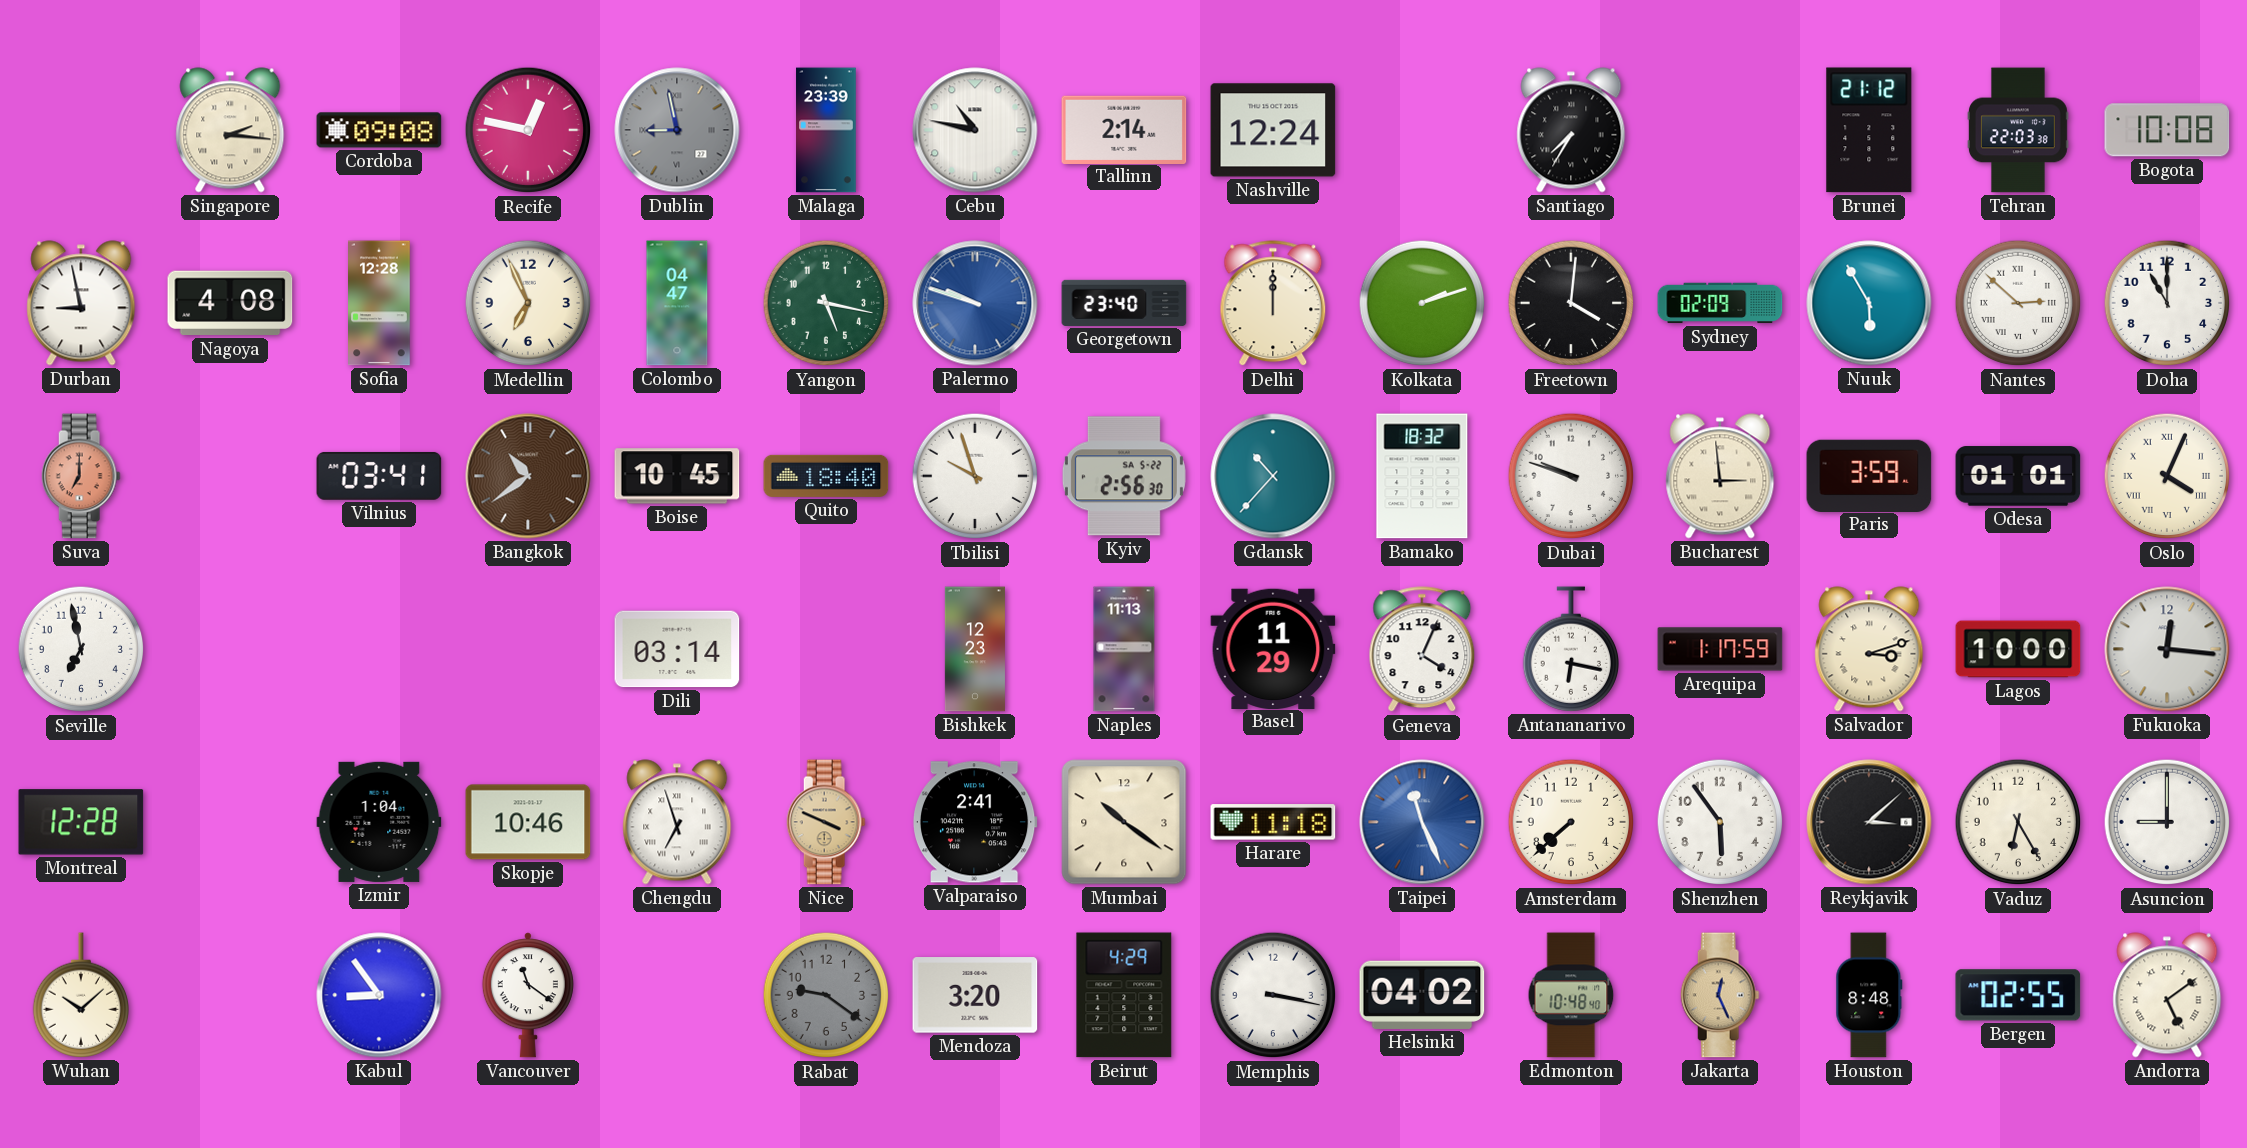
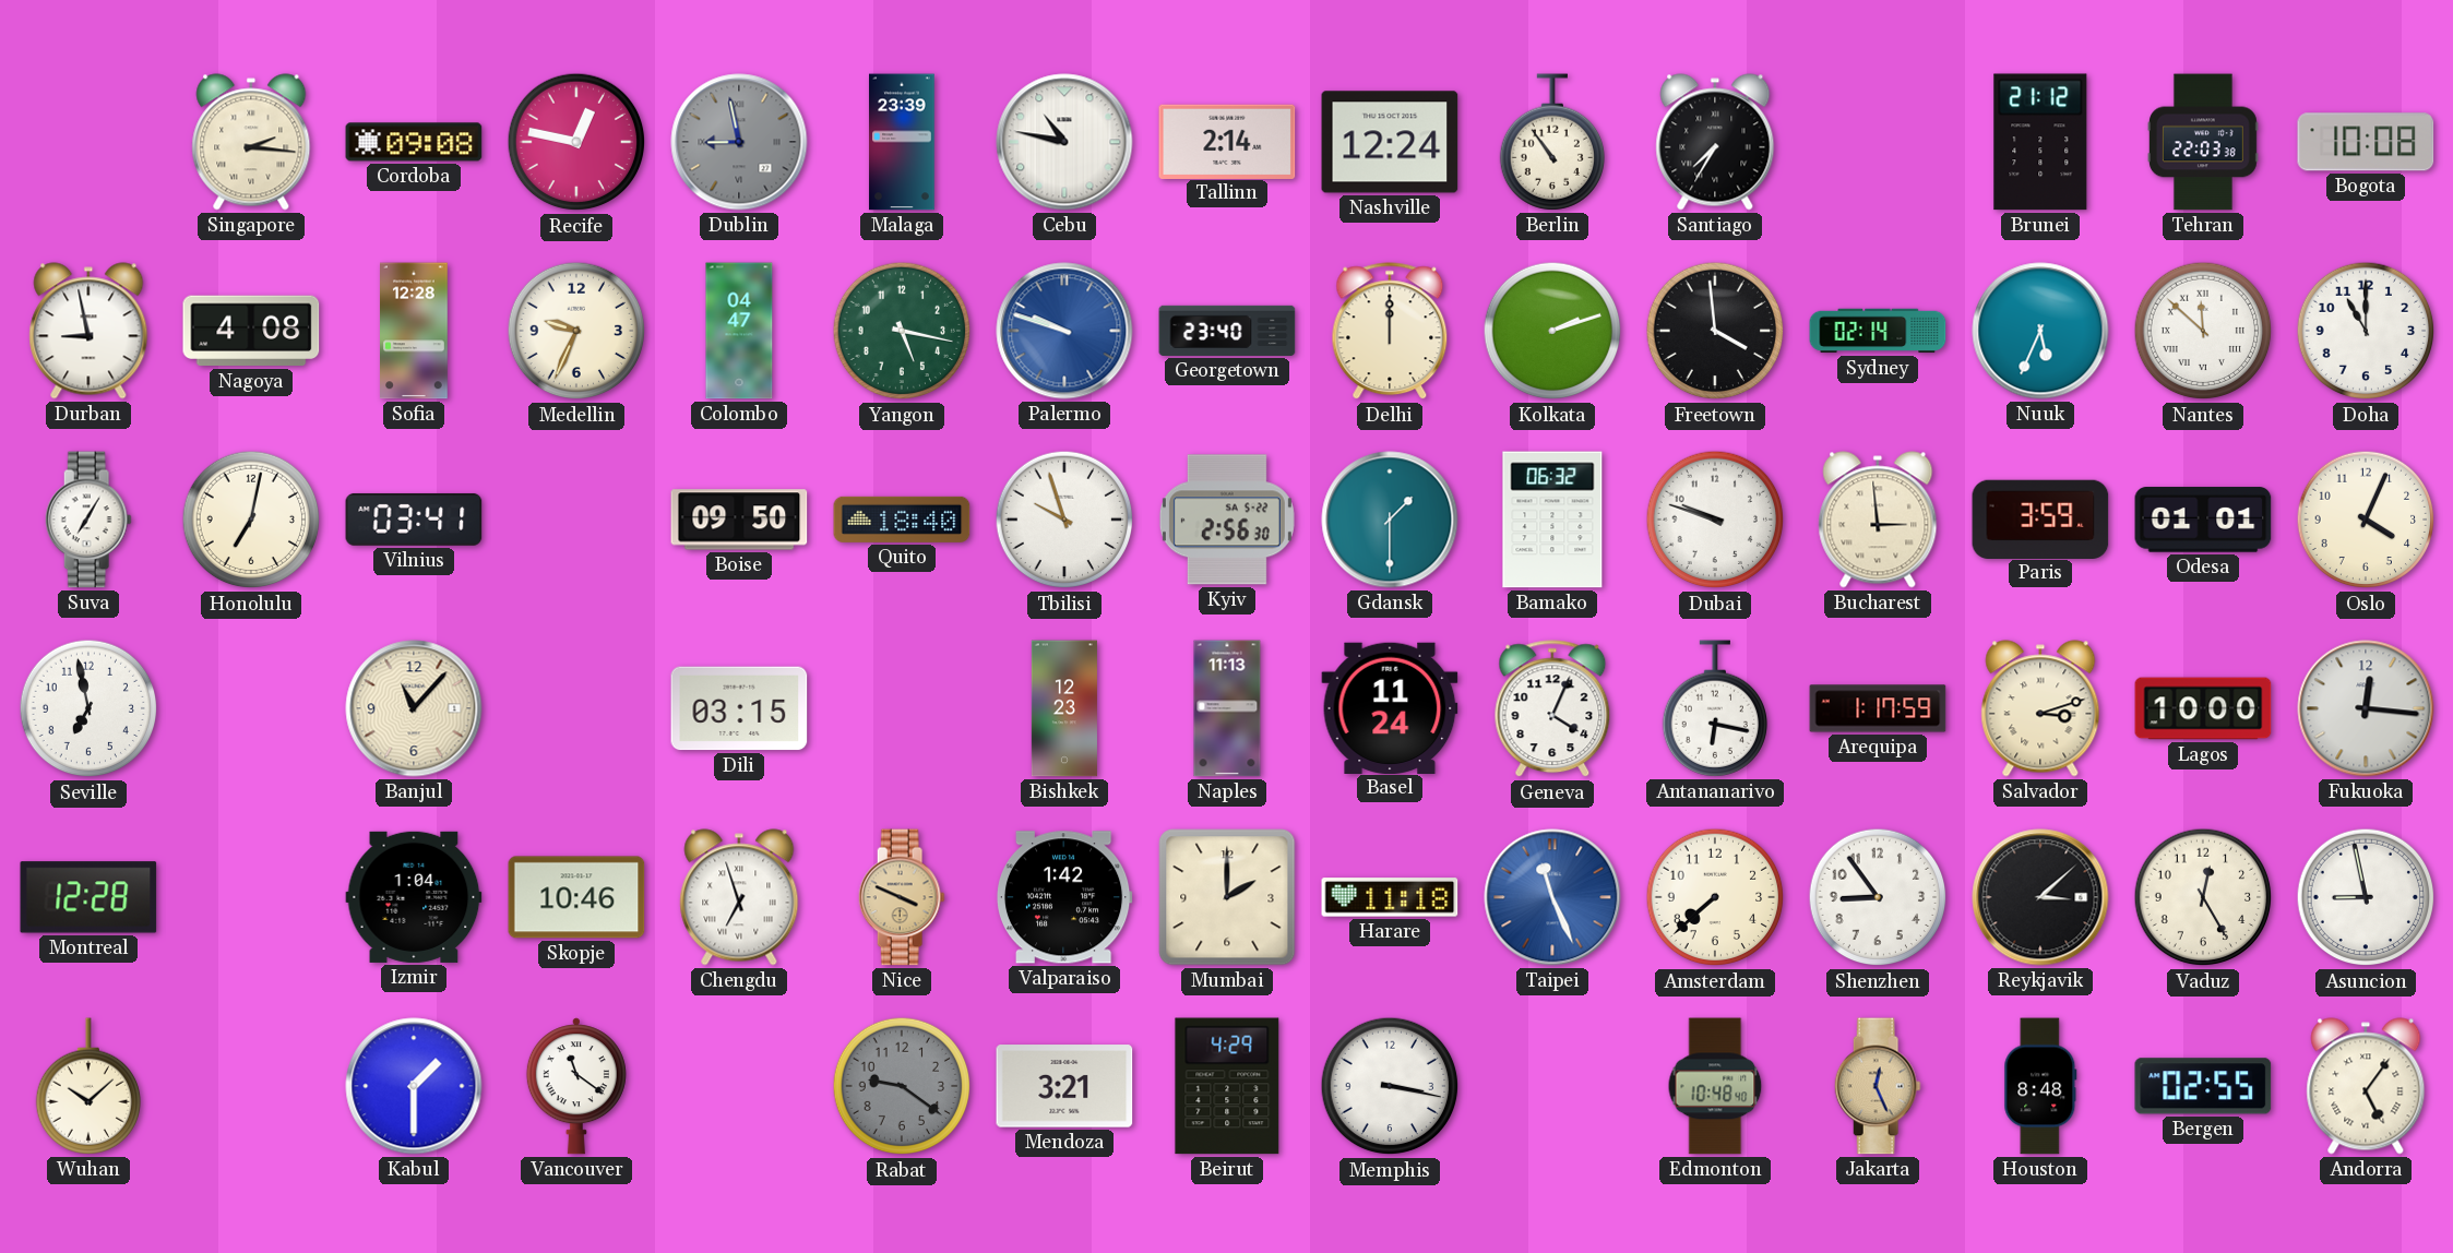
Berlin: none -> 10:54
Medellin: 6:56 -> 9:34
Freetown: 4:01 -> 3:59
Sydney: 02:09 -> 02:14
Nuuk: 5:55 -> 5:34
Nantes: 2:52 -> 11:52
Suva: 7:00 -> 7:05
Suva dial: salmon -> white
Honolulu: none -> 7:02
Bangkok: 10:39 -> none
Boise: 10:45 -> 09:50
Gdansk: 10:37 -> 1:30
Bamako: 18:32 -> 06:32
Oslo numerals: Roman -> Arabic
Banjul: none -> 11:07
Dili: 03:14 -> 03:15
Basel: 11:29 -> 11:24
Valparaiso: 2:41 -> 1:42
Mumbai: 10:21 -> 2:00
Shenzhen: 5:54 -> 8:54
Vaduz: 6:25 -> 12:25
Asuncion: 9:00 -> 8:58
Kabul: 8:54 -> 1:30
Mendoza: 3:20 -> 3:21
Helsinki: 04:02 -> none
Andorra: 5:09 -> 5:06
